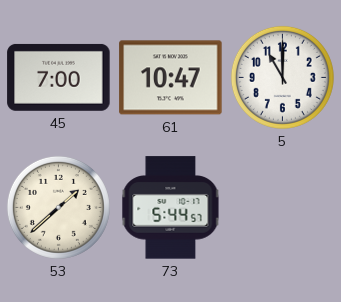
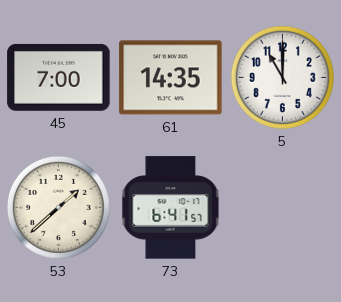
61: 10:47 -> 14:35
73: 5:44 -> 6:41
